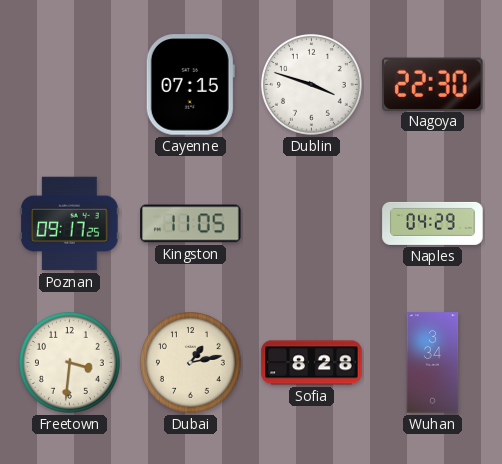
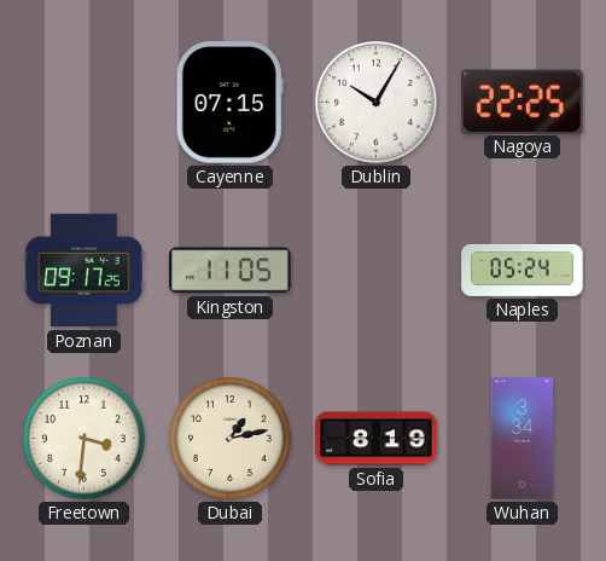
Dublin: 3:48 -> 10:05
Nagoya: 22:30 -> 22:25
Naples: 04:29 -> 05:24
Sofia: 8:28 -> 8:19
